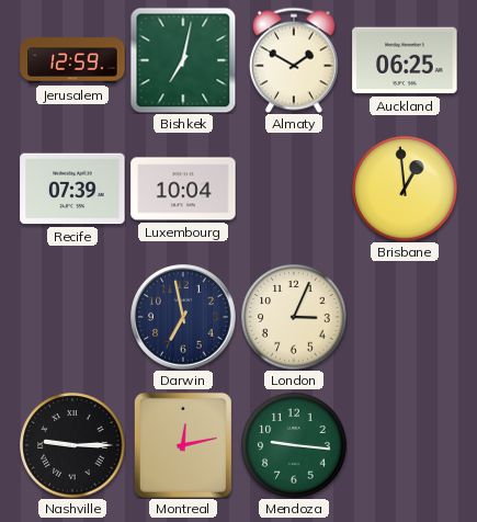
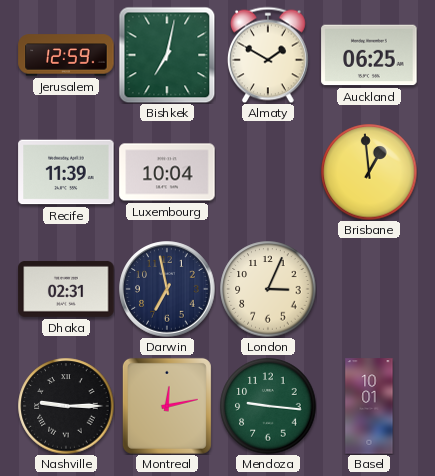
Recife: 07:39 -> 11:39
Dhaka: none -> 02:31
Basel: none -> 10:01
